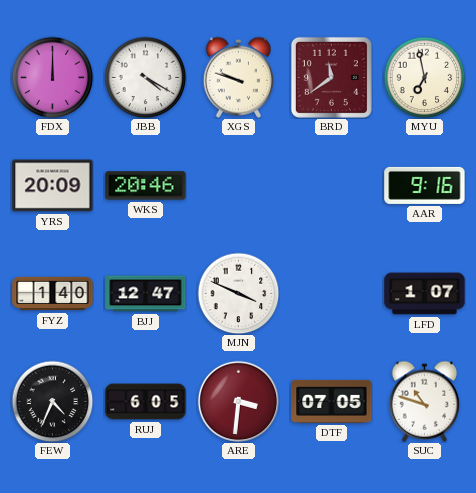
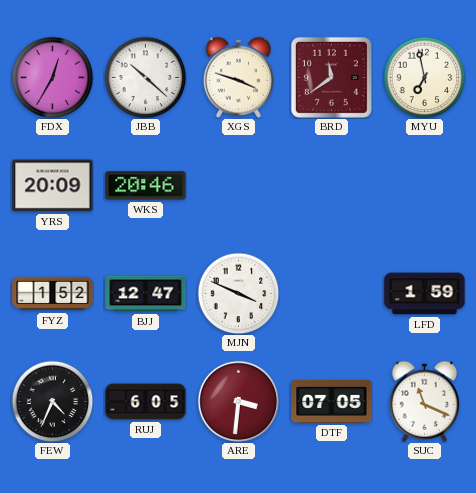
FDX: 12:00 -> 12:35
JBB: 4:20 -> 10:22
XGS: 9:48 -> 3:48
AAR: 9:16 -> none
FYZ: 1:40 -> 1:52
LFD: 1:07 -> 1:59
SUC: 10:48 -> 11:19
